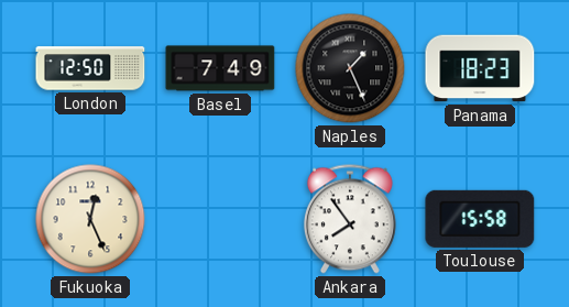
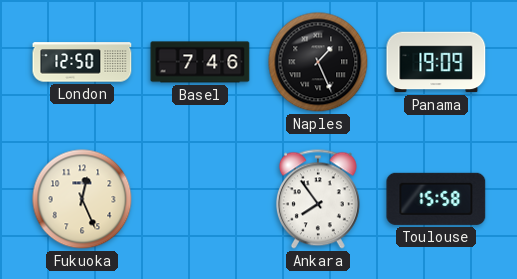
Basel: 7:49 -> 7:46
Panama: 18:23 -> 19:09
